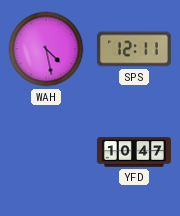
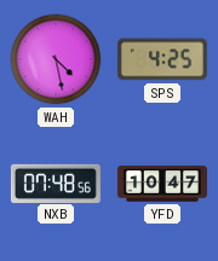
SPS: 12:11 -> 4:25
NXB: none -> 07:48
